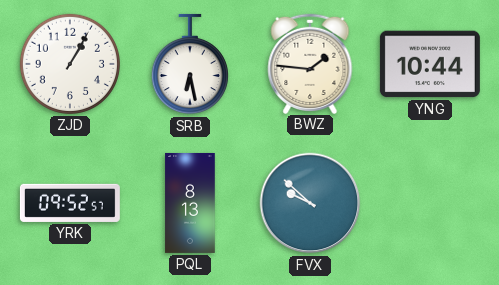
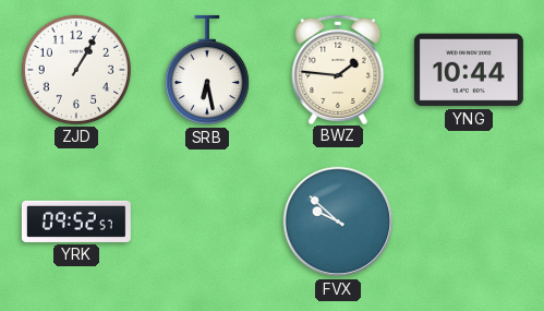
PQL: 8:13 -> none
